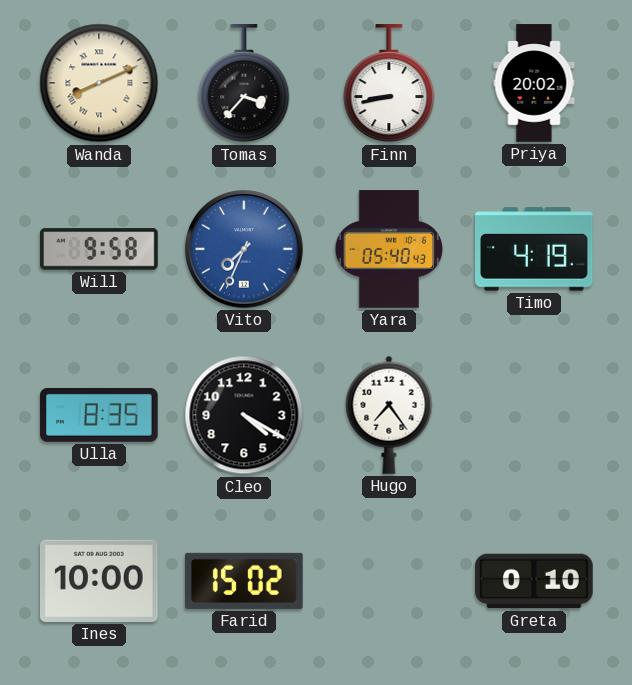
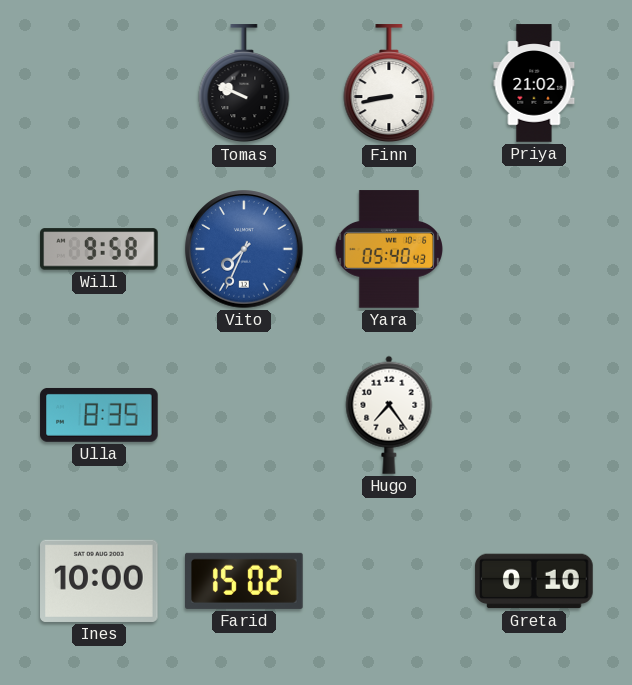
Wanda: 8:11 -> none
Tomas: 3:37 -> 9:49
Priya: 20:02 -> 21:02
Timo: 4:19 -> none
Cleo: 4:20 -> none
